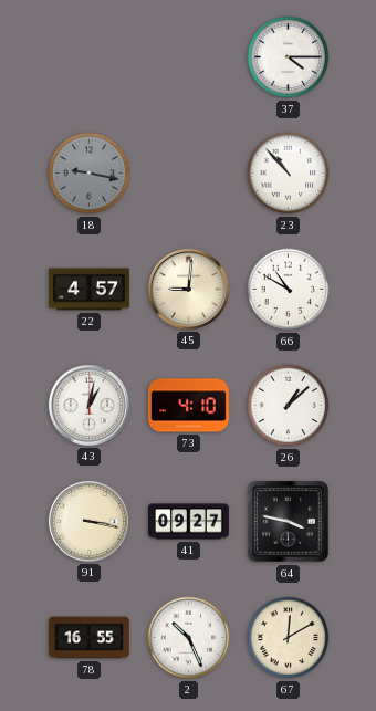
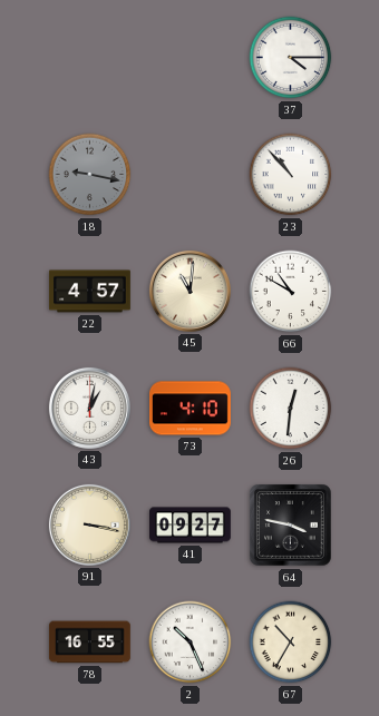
45: 9:01 -> 11:01
26: 1:08 -> 12:31
67: 12:10 -> 10:35
